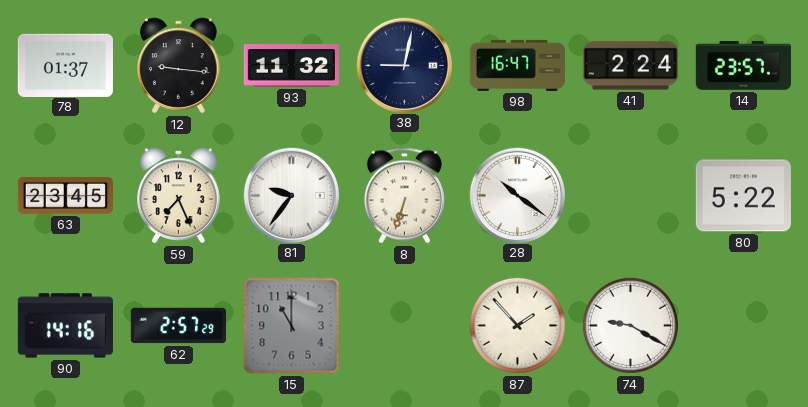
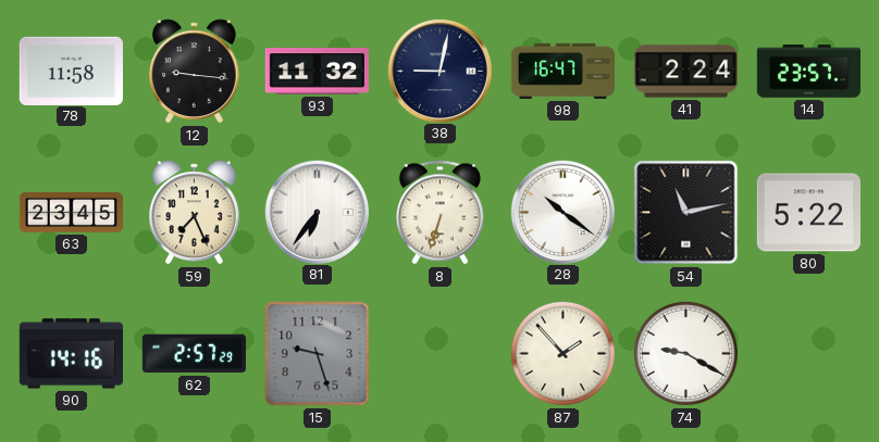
78: 01:37 -> 11:58
81: 9:36 -> 6:36
54: none -> 11:13
15: 11:00 -> 9:27
